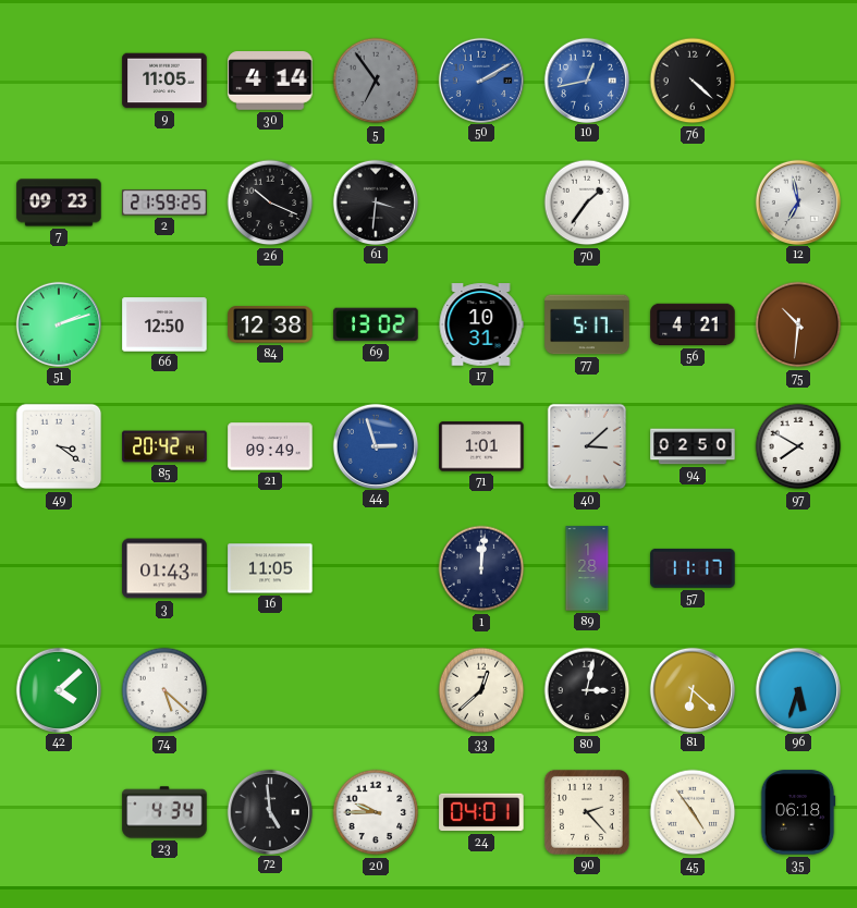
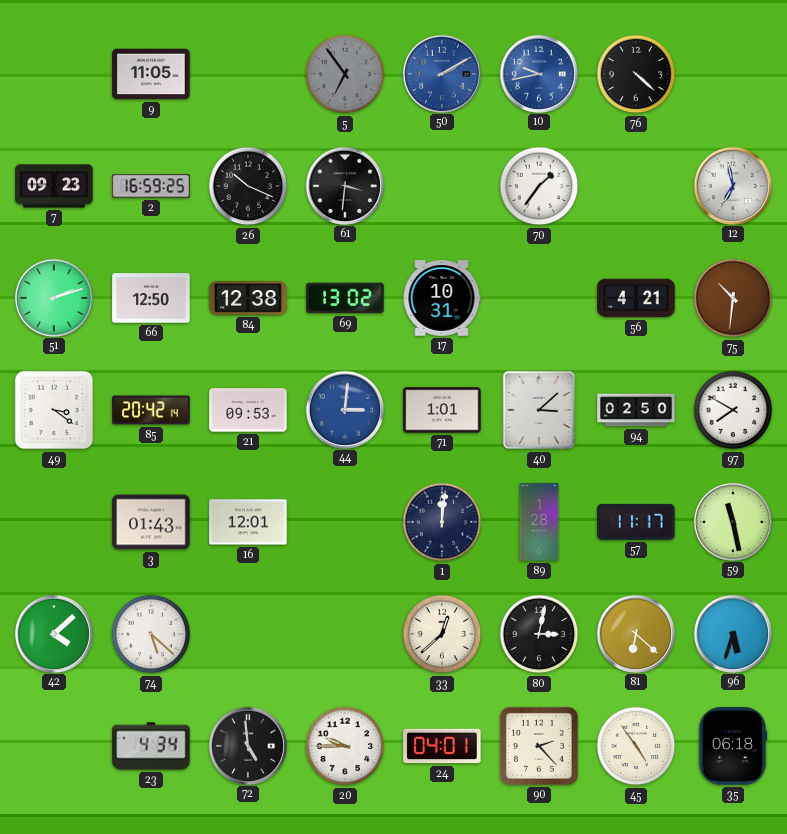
30: 4:14 -> none
10: 12:43 -> 9:43
2: 21:59 -> 16:59
77: 5:17 -> none
21: 09:49 -> 09:53
44: 2:57 -> 3:01
16: 11:05 -> 12:01
59: none -> 11:28
